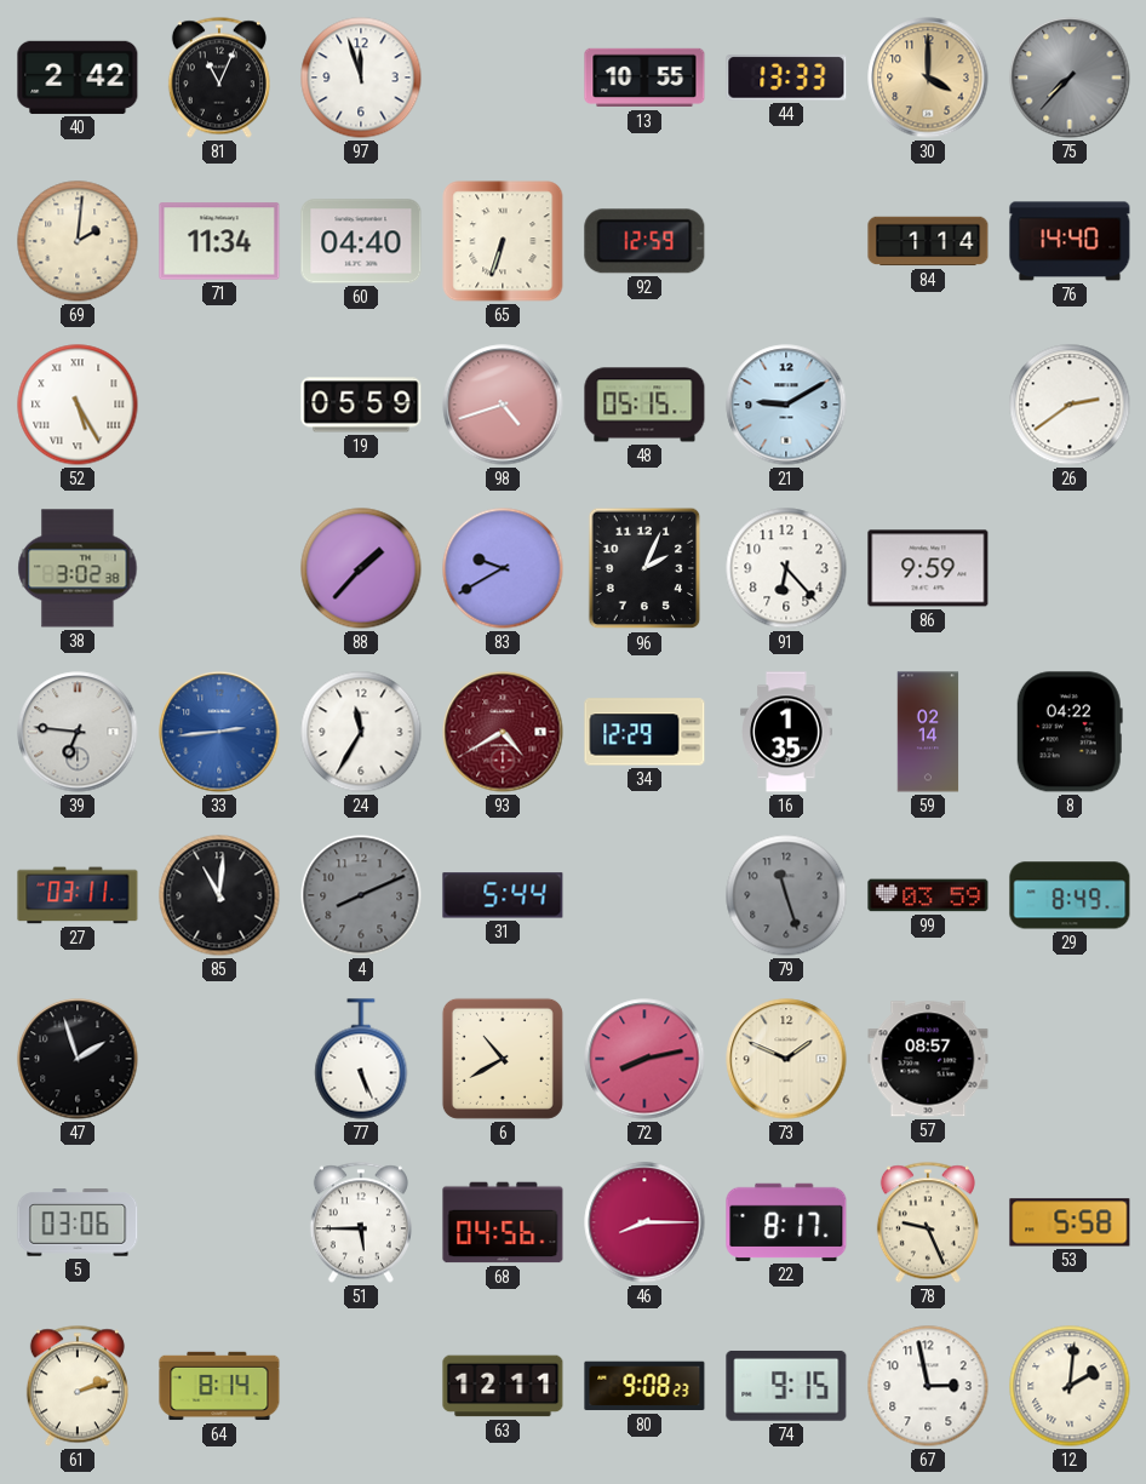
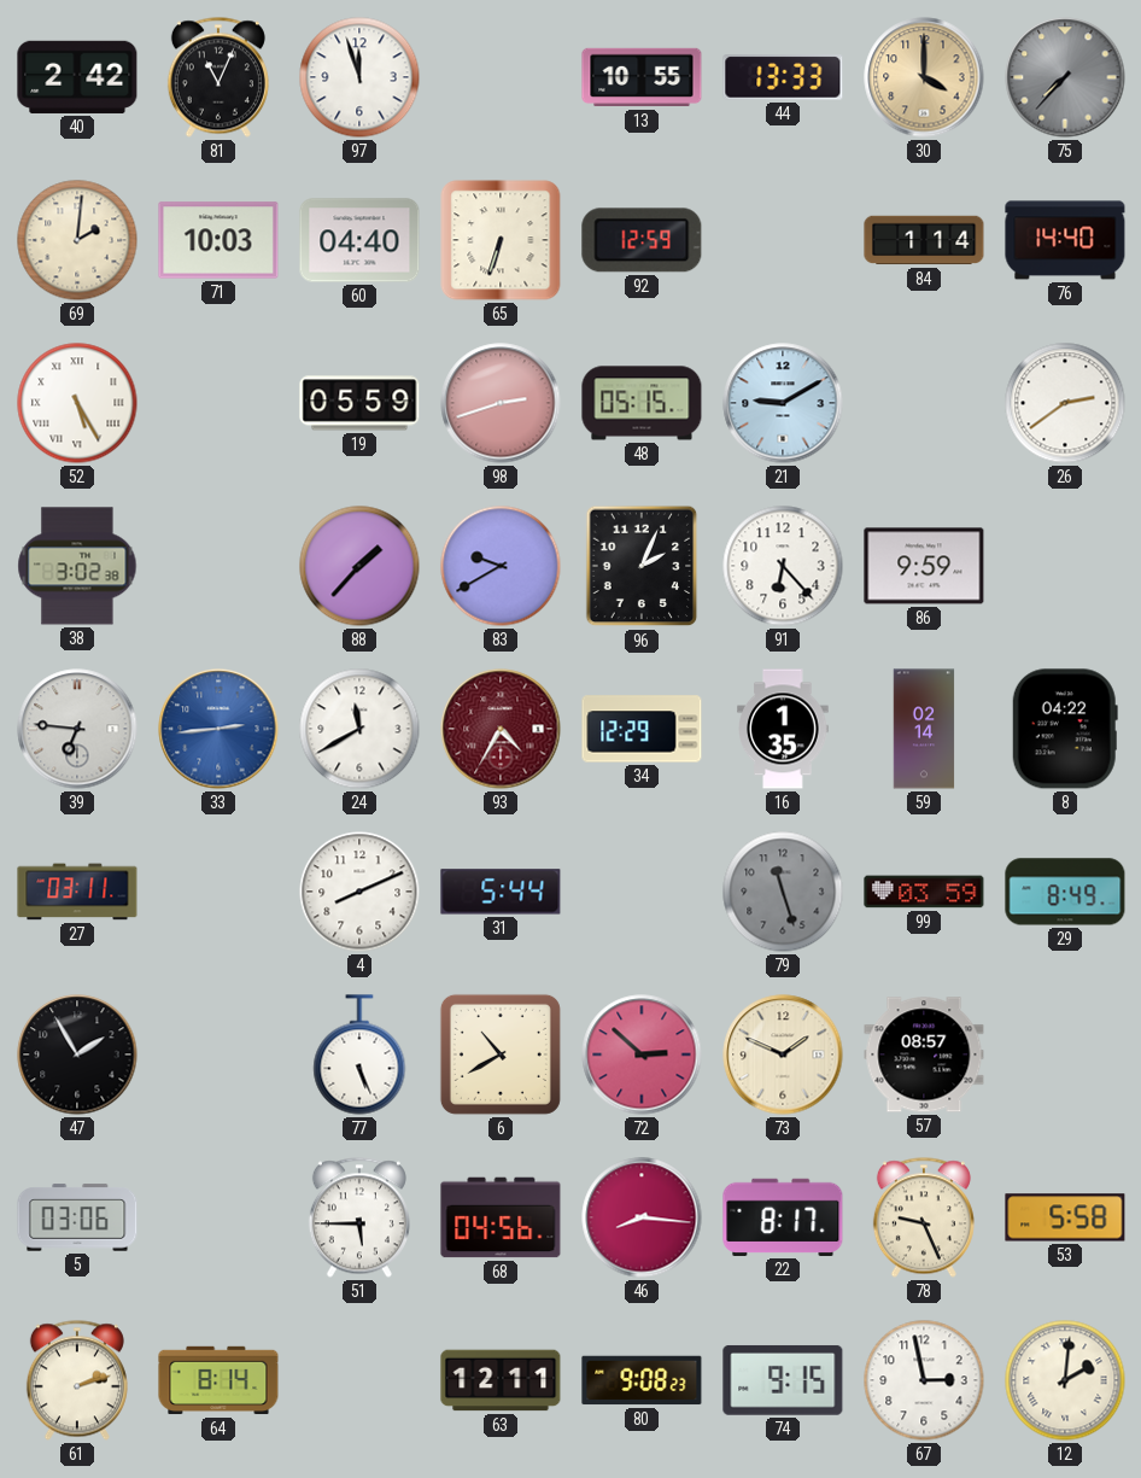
71: 11:34 -> 10:03
98: 4:42 -> 2:42
24: 11:35 -> 11:40
93: 4:40 -> 4:35
85: 11:01 -> none
4 dial: grey -> white
47: 1:57 -> 1:55
72: 8:13 -> 2:52
46: 8:15 -> 8:16
